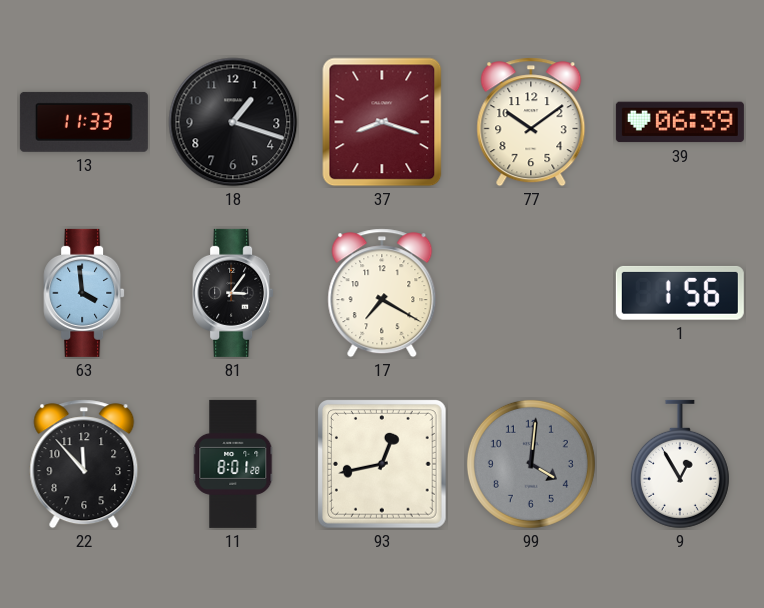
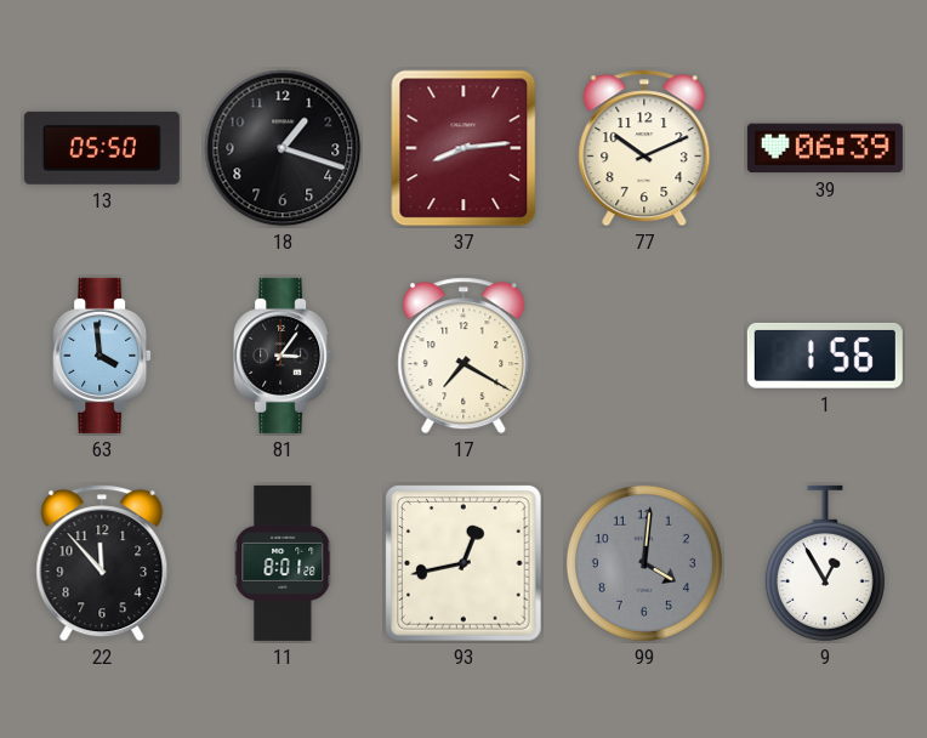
13: 11:33 -> 05:50
37: 8:18 -> 8:14
77: 10:09 -> 10:11
